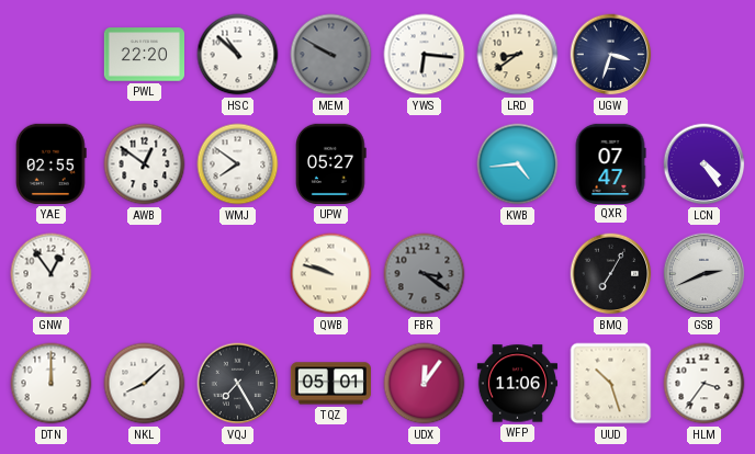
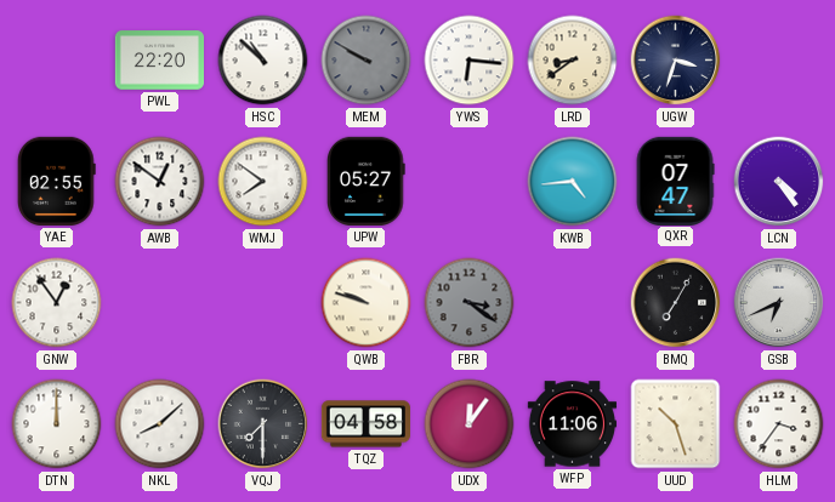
GSB: 2:41 -> 6:41
VQJ: 7:25 -> 7:30
TQZ: 05:01 -> 04:58
